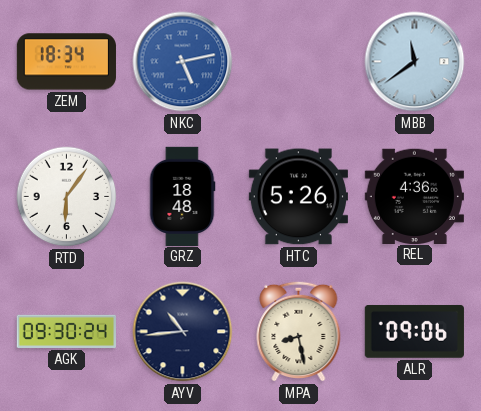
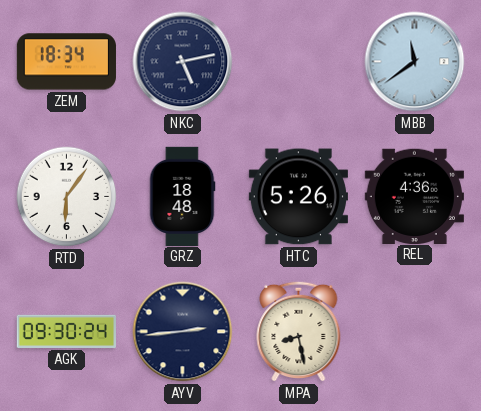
NKC dial: blue -> navy
AYV: 10:44 -> 2:44
ALR: 09:06 -> none
